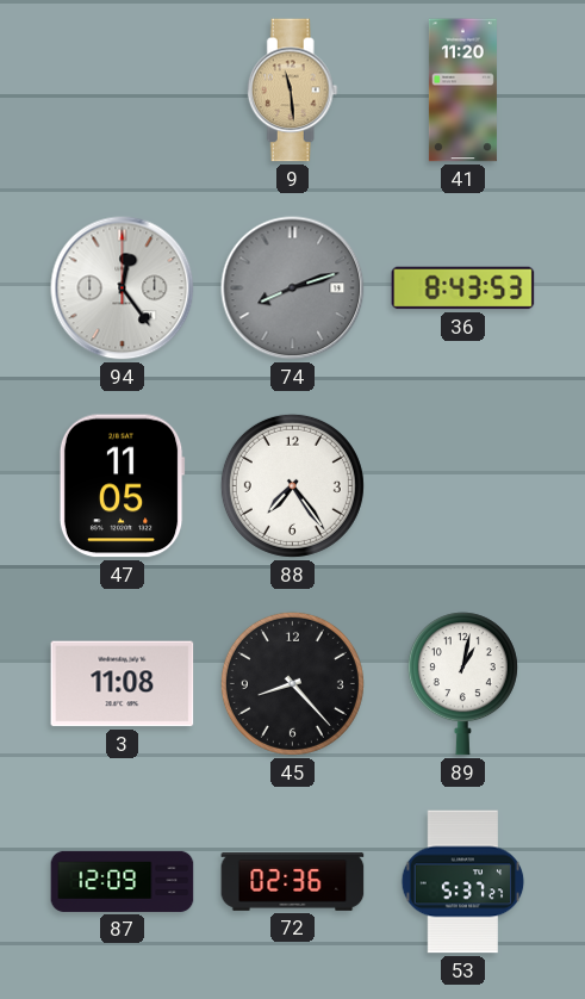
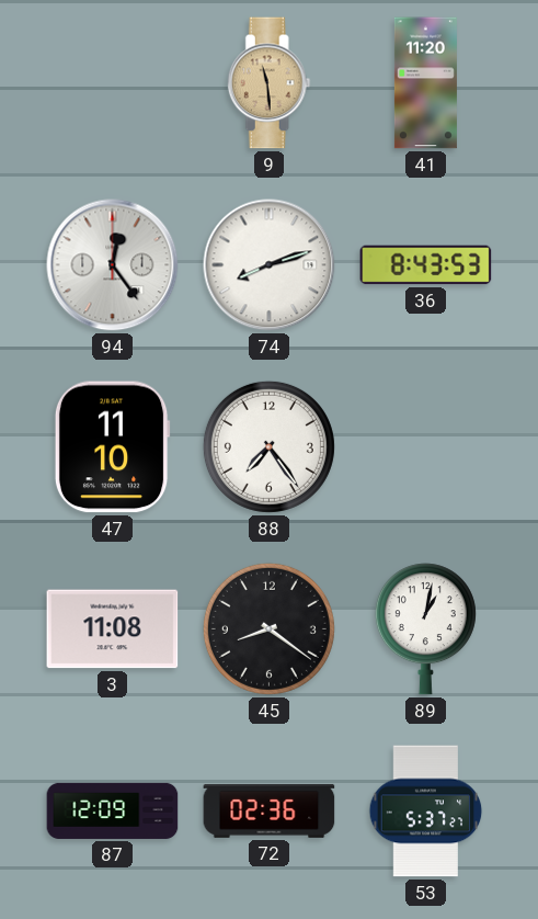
74 dial: grey -> white
47: 11:05 -> 11:10
45: 8:23 -> 8:21
